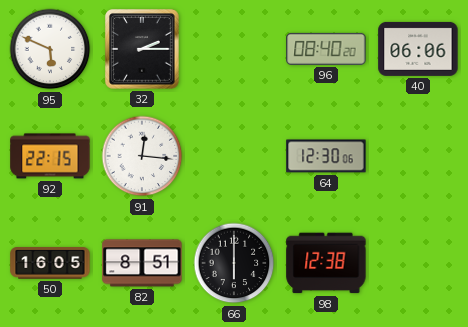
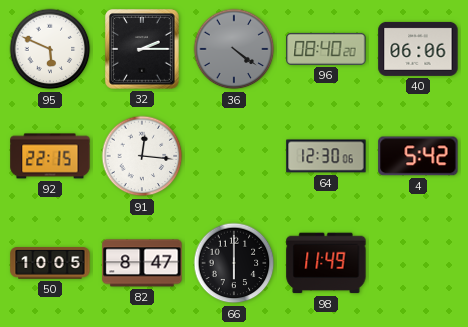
36: none -> 4:21
4: none -> 5:42
50: 16:05 -> 10:05
82: 8:51 -> 8:47
98: 12:38 -> 11:49
